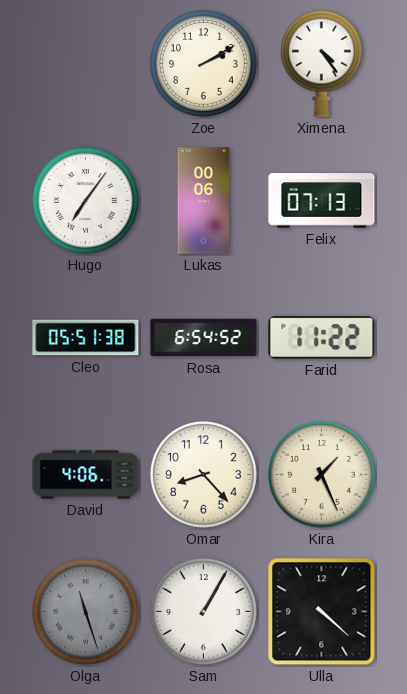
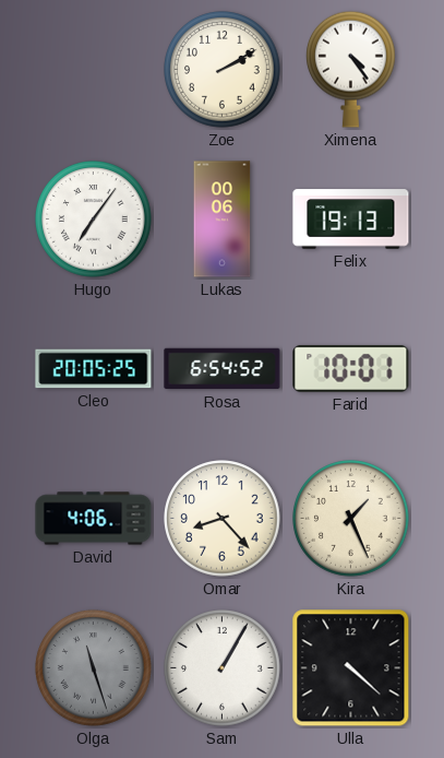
Felix: 07:13 -> 19:13
Cleo: 05:51 -> 20:05
Farid: 11:22 -> 10:01
